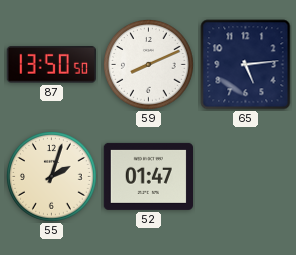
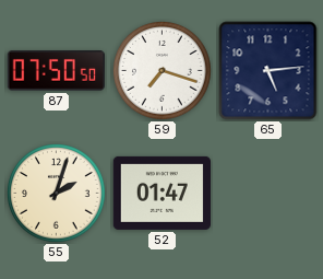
87: 13:50 -> 07:50
59: 8:11 -> 7:18
